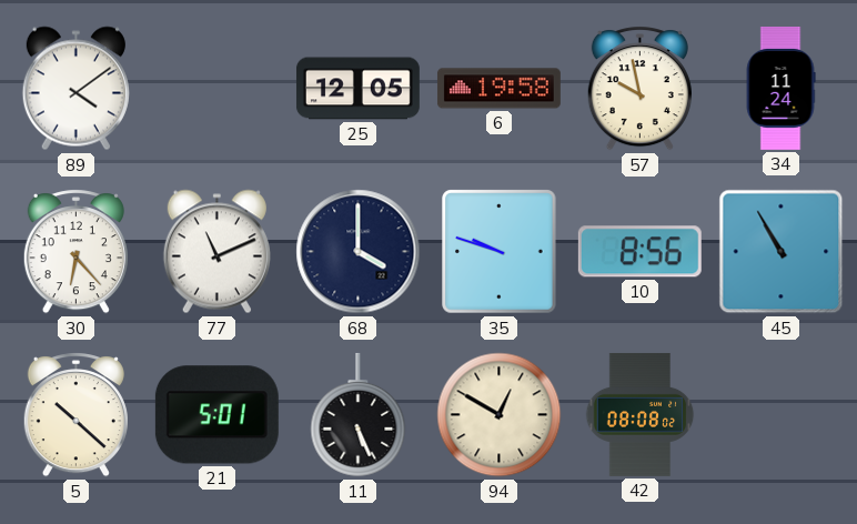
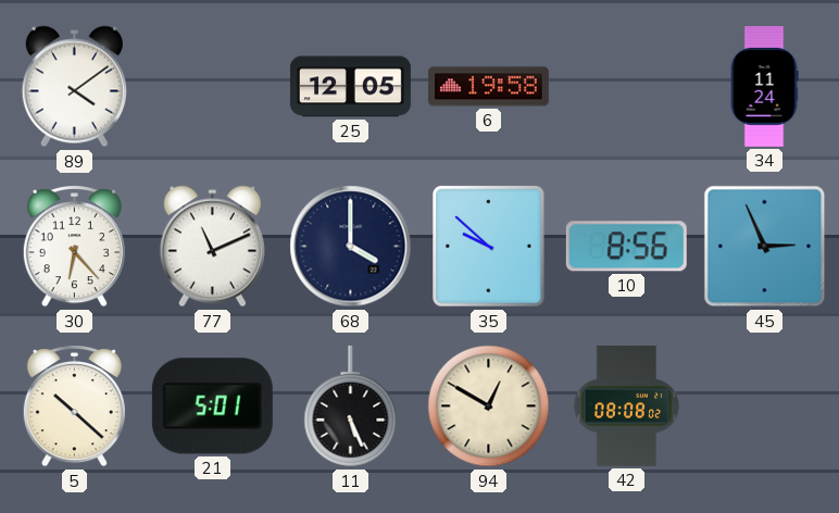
57: 9:58 -> none
35: 9:48 -> 9:52
45: 10:55 -> 2:56
